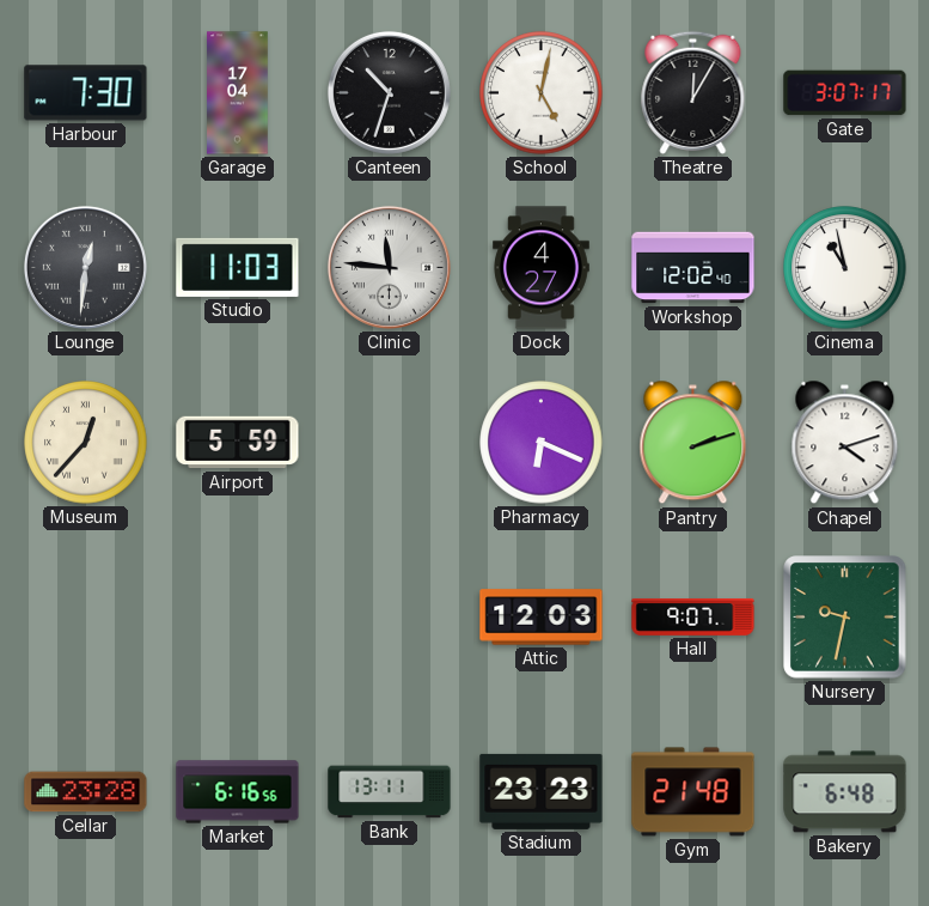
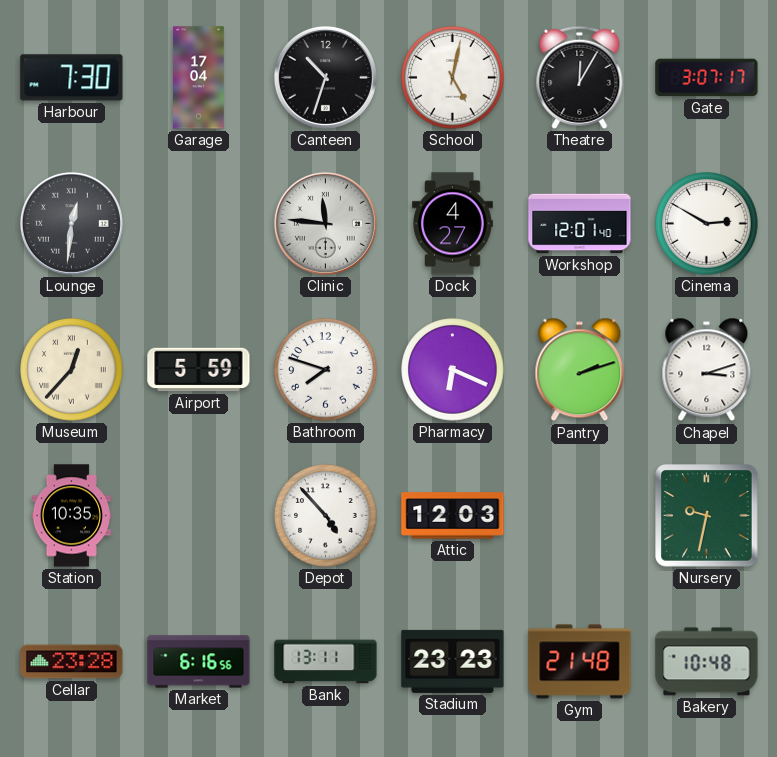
Studio: 11:03 -> none
Workshop: 12:02 -> 12:01
Cinema: 10:58 -> 2:50
Bathroom: none -> 7:48
Chapel: 4:12 -> 3:12
Station: none -> 10:35
Depot: none -> 4:53
Hall: 9:07 -> none
Bakery: 6:48 -> 10:48
